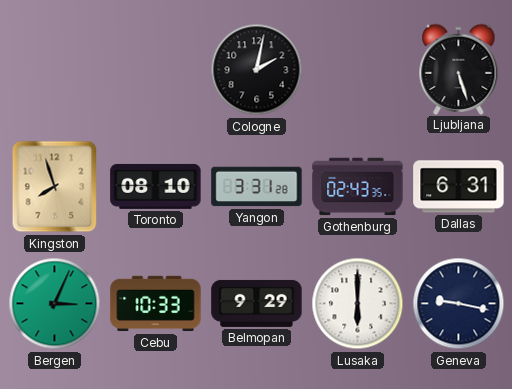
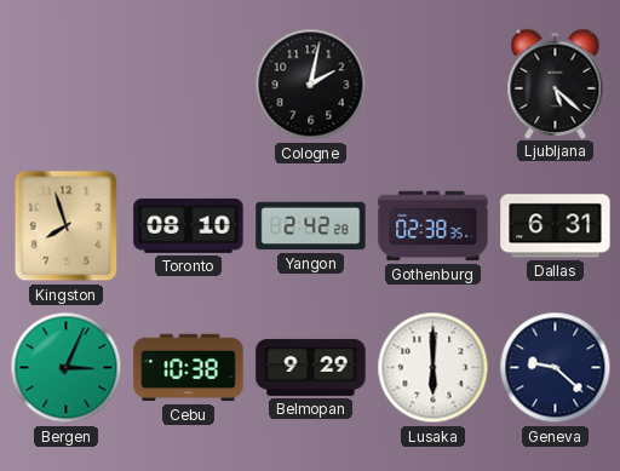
Ljubljana: 5:27 -> 5:22
Yangon: 3:31 -> 2:42
Gothenburg: 02:43 -> 02:38
Cebu: 10:33 -> 10:38
Geneva: 9:17 -> 9:22
